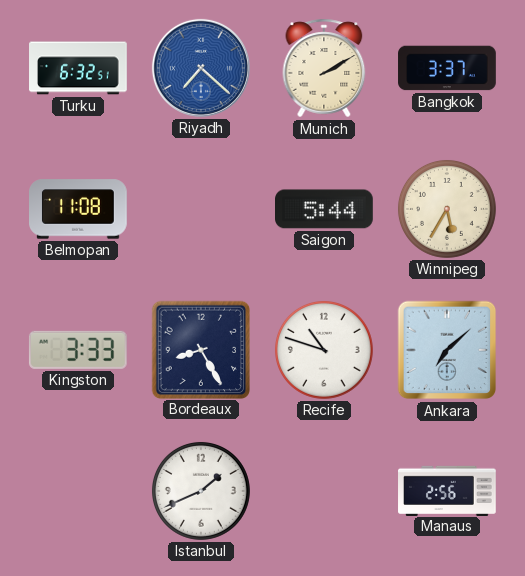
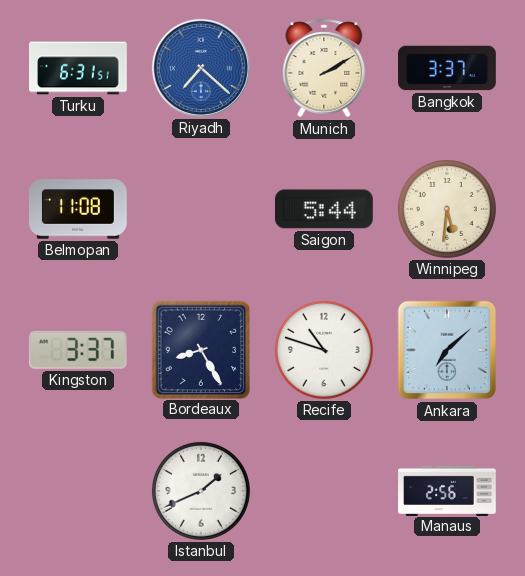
Turku: 6:32 -> 6:31
Winnipeg: 5:35 -> 5:31
Kingston: 3:33 -> 3:37
